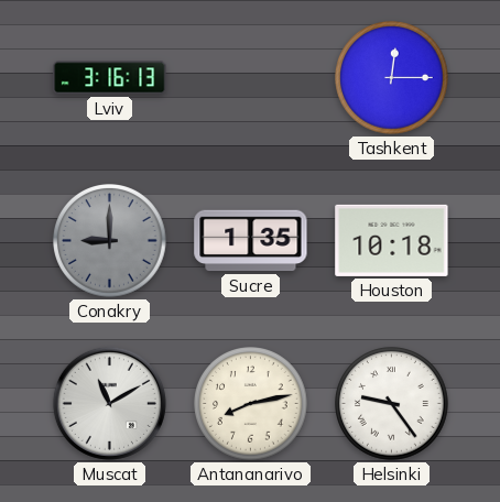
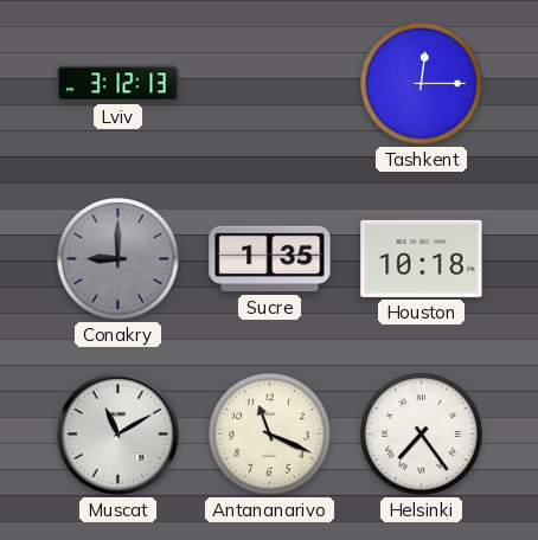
Lviv: 3:16 -> 3:12
Antananarivo: 8:13 -> 11:19
Helsinki: 9:24 -> 7:24
